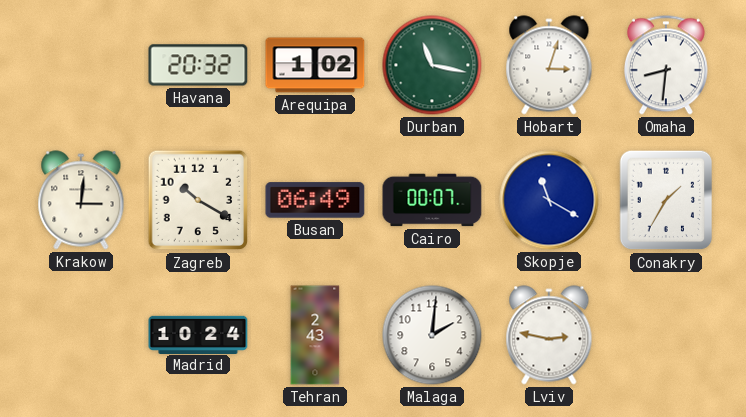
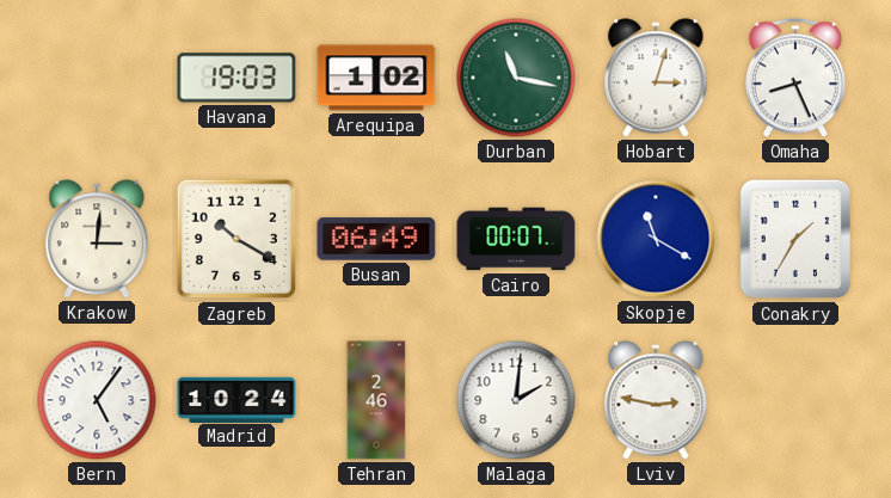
Havana: 20:32 -> 19:03
Omaha: 8:31 -> 8:26
Bern: none -> 5:06
Tehran: 2:43 -> 2:46
